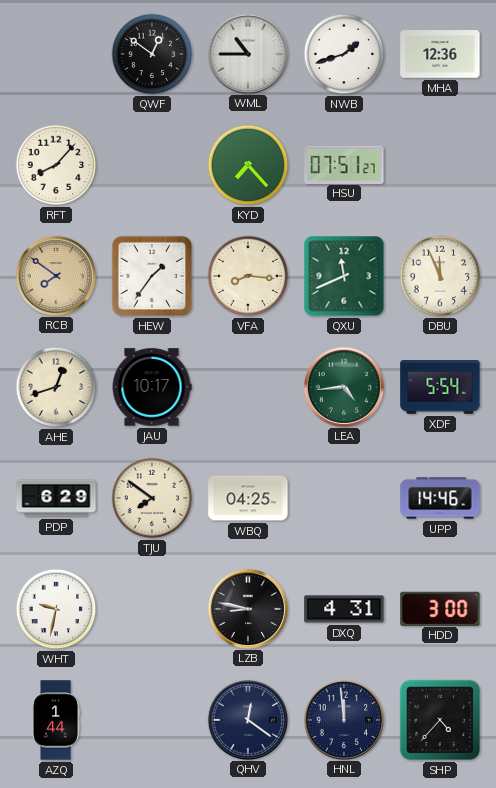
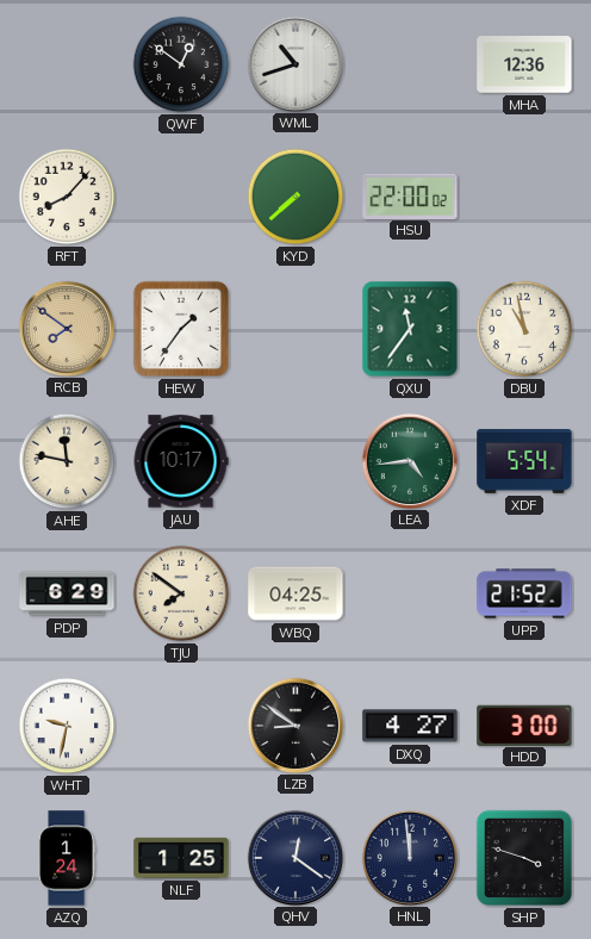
WML: 10:45 -> 10:42
NWB: 1:42 -> none
KYD: 7:23 -> 7:38
HSU: 07:51 -> 22:00
VFA: 8:16 -> none
QXU: 11:41 -> 11:36
DBU: 11:56 -> 10:58
AHE: 12:42 -> 11:47
UPP: 14:46 -> 21:52
LZB: 8:47 -> 8:51
DXQ: 4:31 -> 4:27
AZQ: 1:44 -> 1:24
NLF: none -> 1:25
SHP: 4:37 -> 3:48
